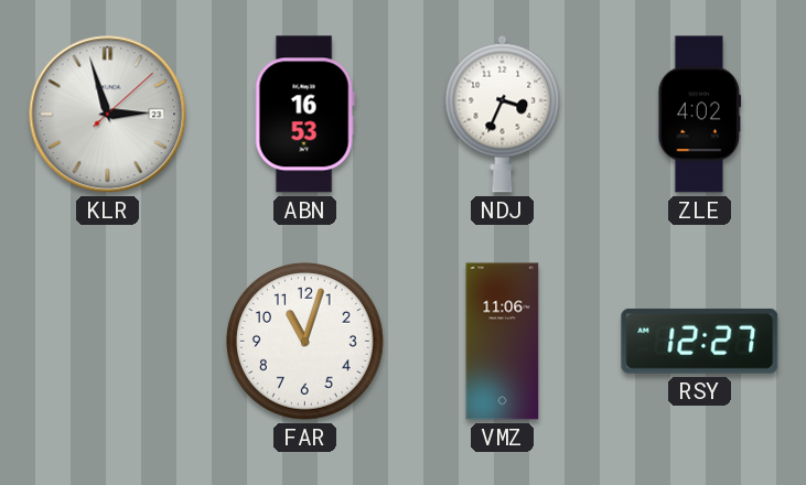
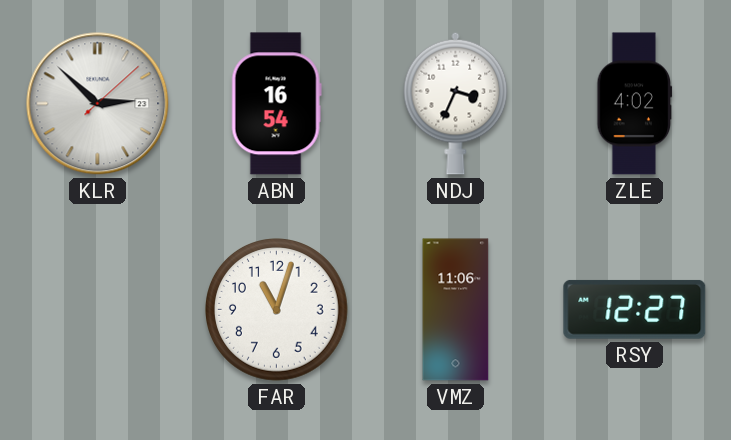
KLR: 2:57 -> 2:52
ABN: 16:53 -> 16:54
